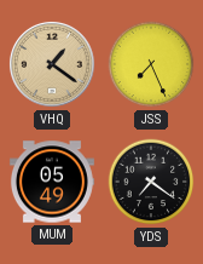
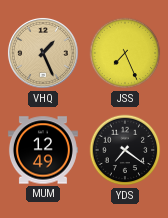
VHQ: 1:21 -> 1:26
MUM: 05:49 -> 12:49
